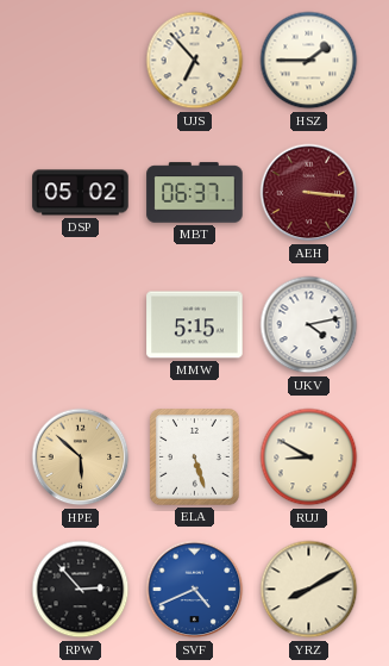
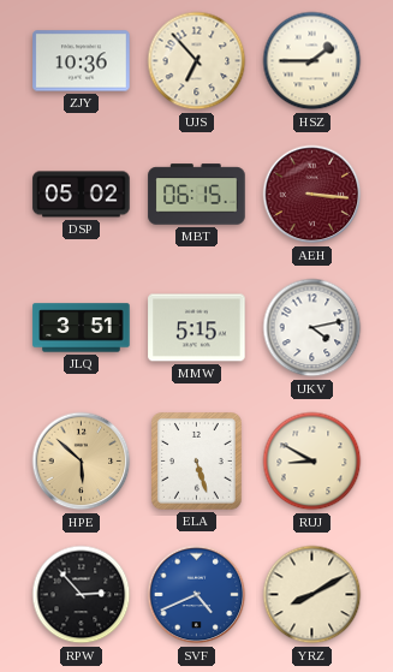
ZJY: none -> 10:36
MBT: 06:37 -> 06:15
JLQ: none -> 3:51
